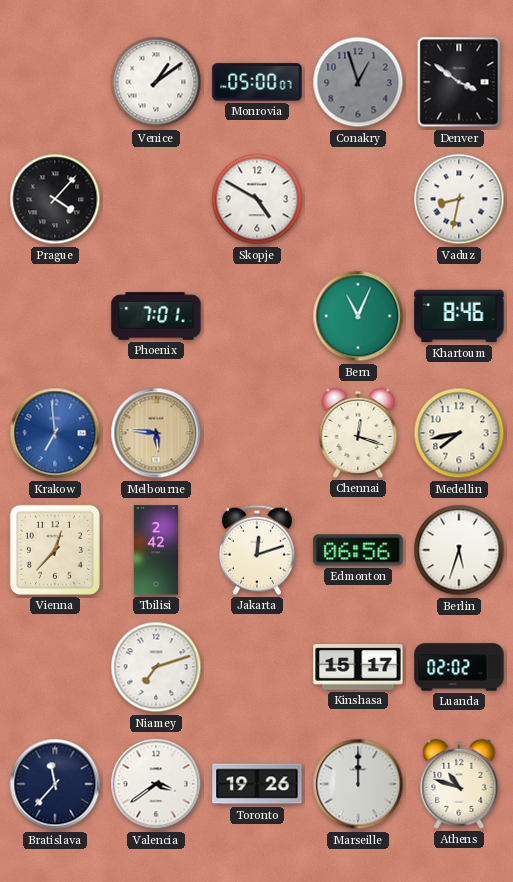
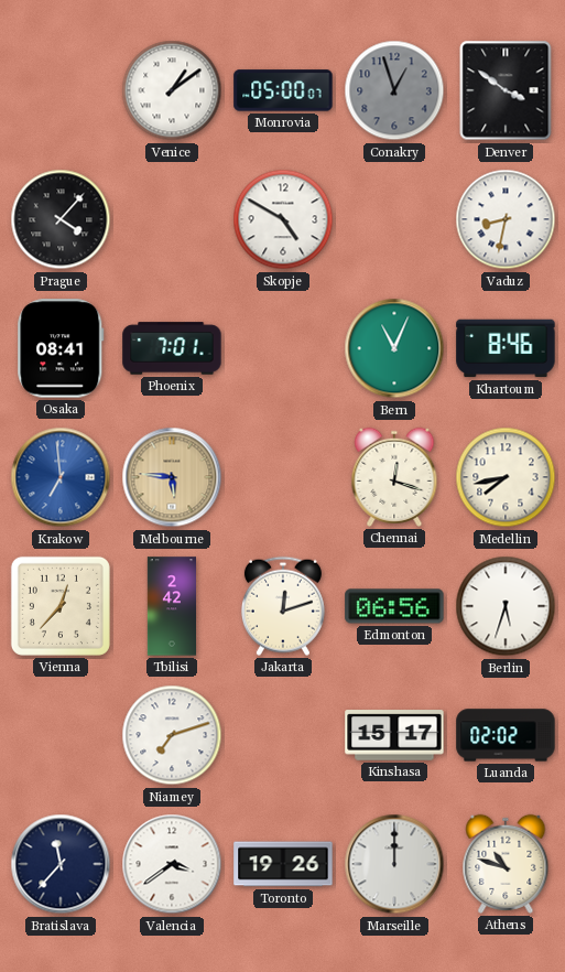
Osaka: none -> 08:41
